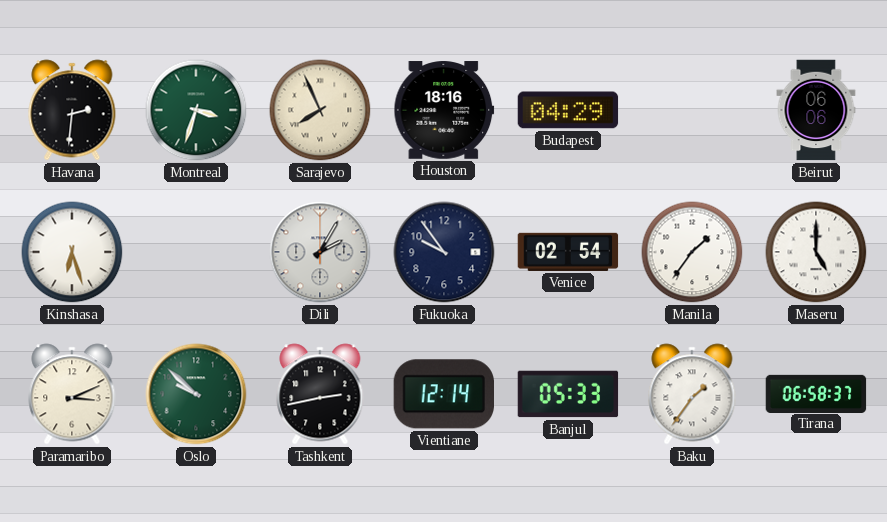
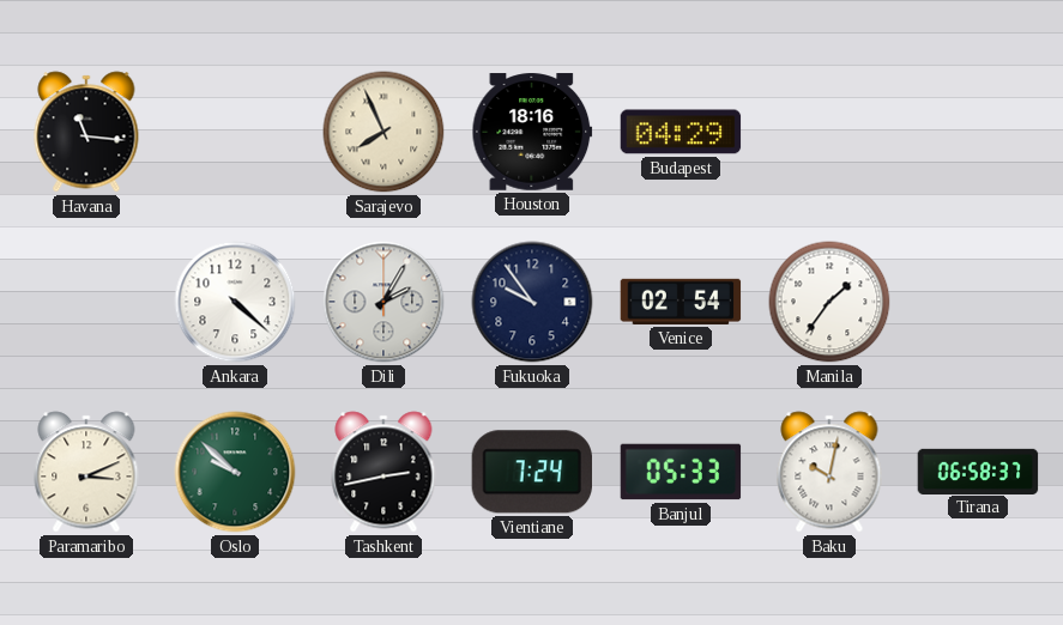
Havana: 2:31 -> 11:16
Montreal: 3:33 -> none
Beirut: 06:06 -> none
Kinshasa: 6:27 -> none
Ankara: none -> 4:22
Maseru: 5:00 -> none
Vientiane: 12:14 -> 7:24
Baku: 1:36 -> 10:02
